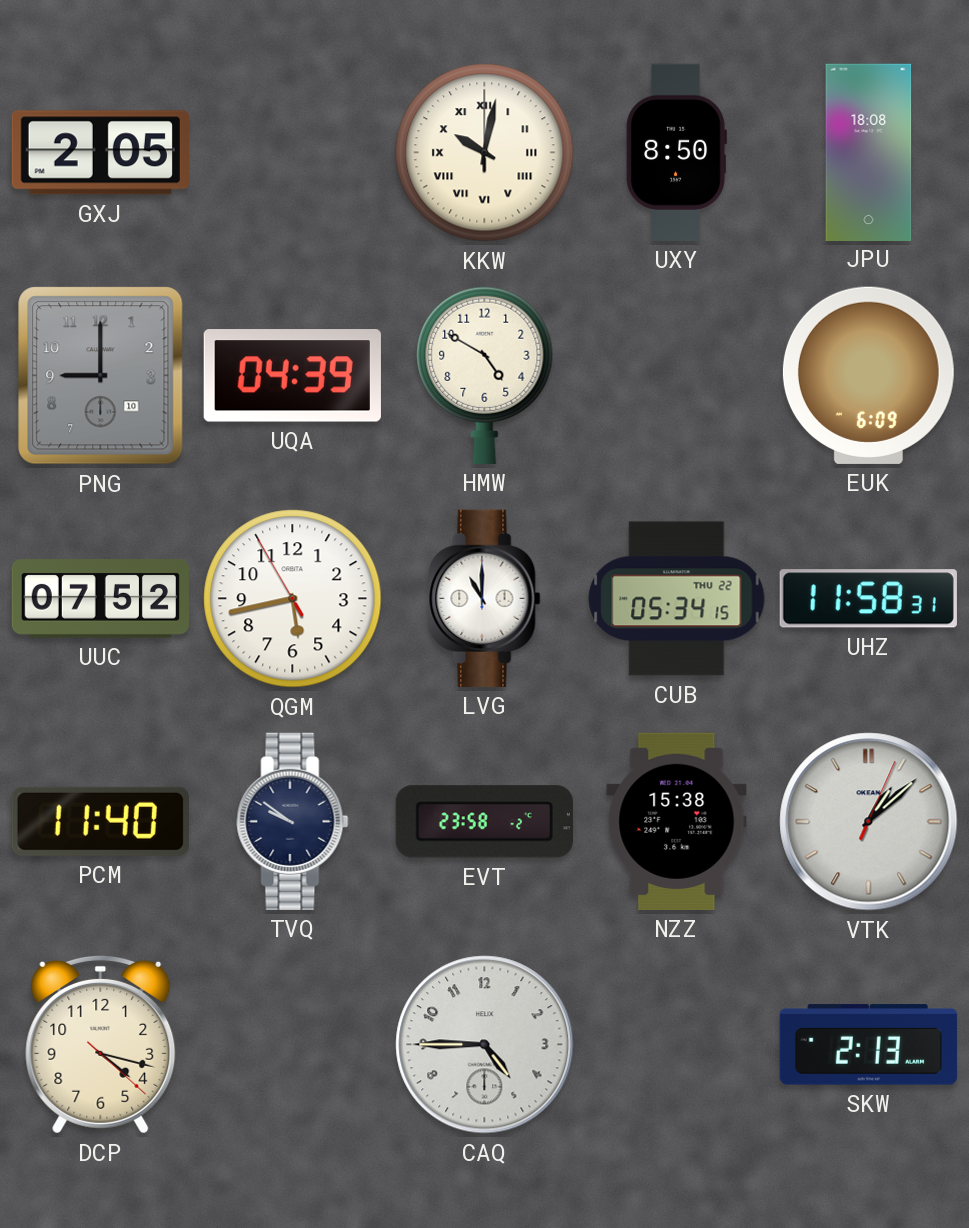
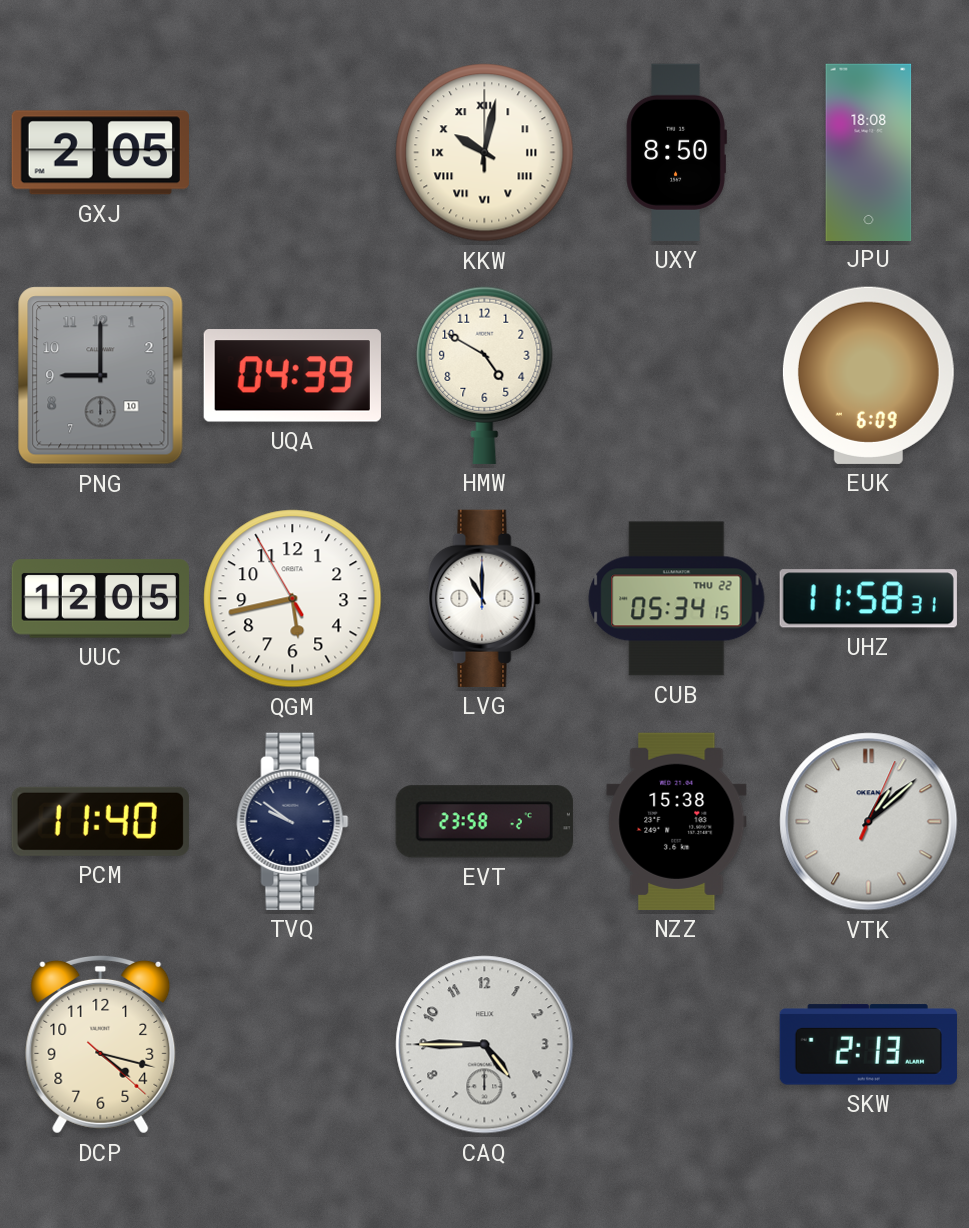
UUC: 07:52 -> 12:05
